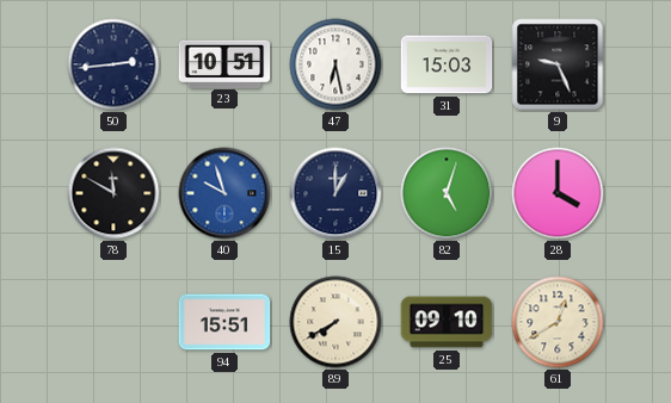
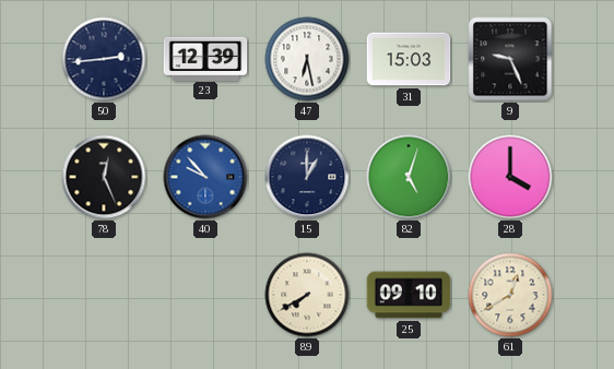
23: 10:51 -> 12:39
78: 11:50 -> 12:26
40: 9:57 -> 9:53
94: 15:51 -> none
